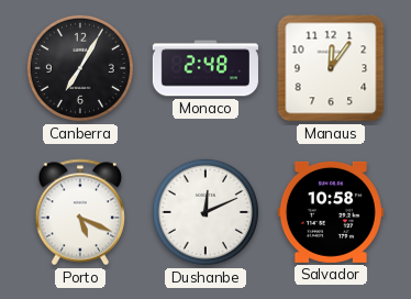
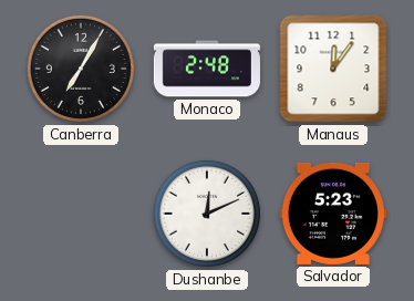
Porto: 5:19 -> none
Salvador: 10:58 -> 5:23
